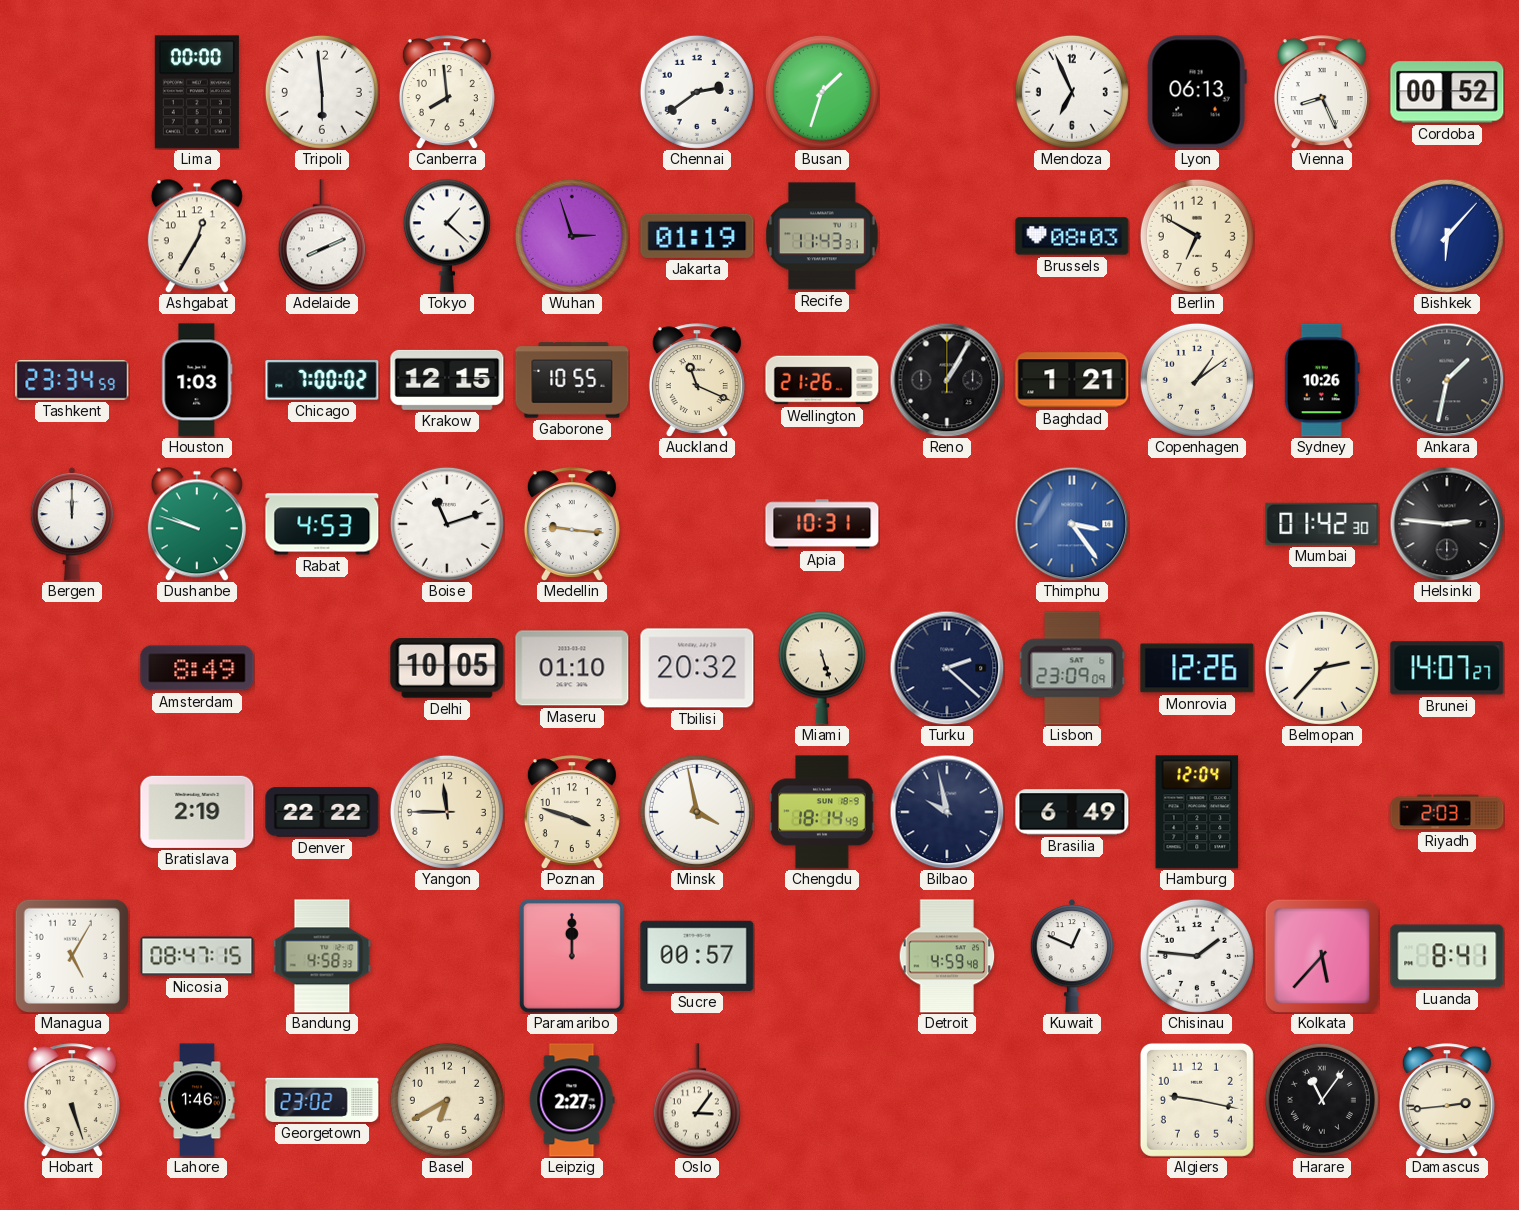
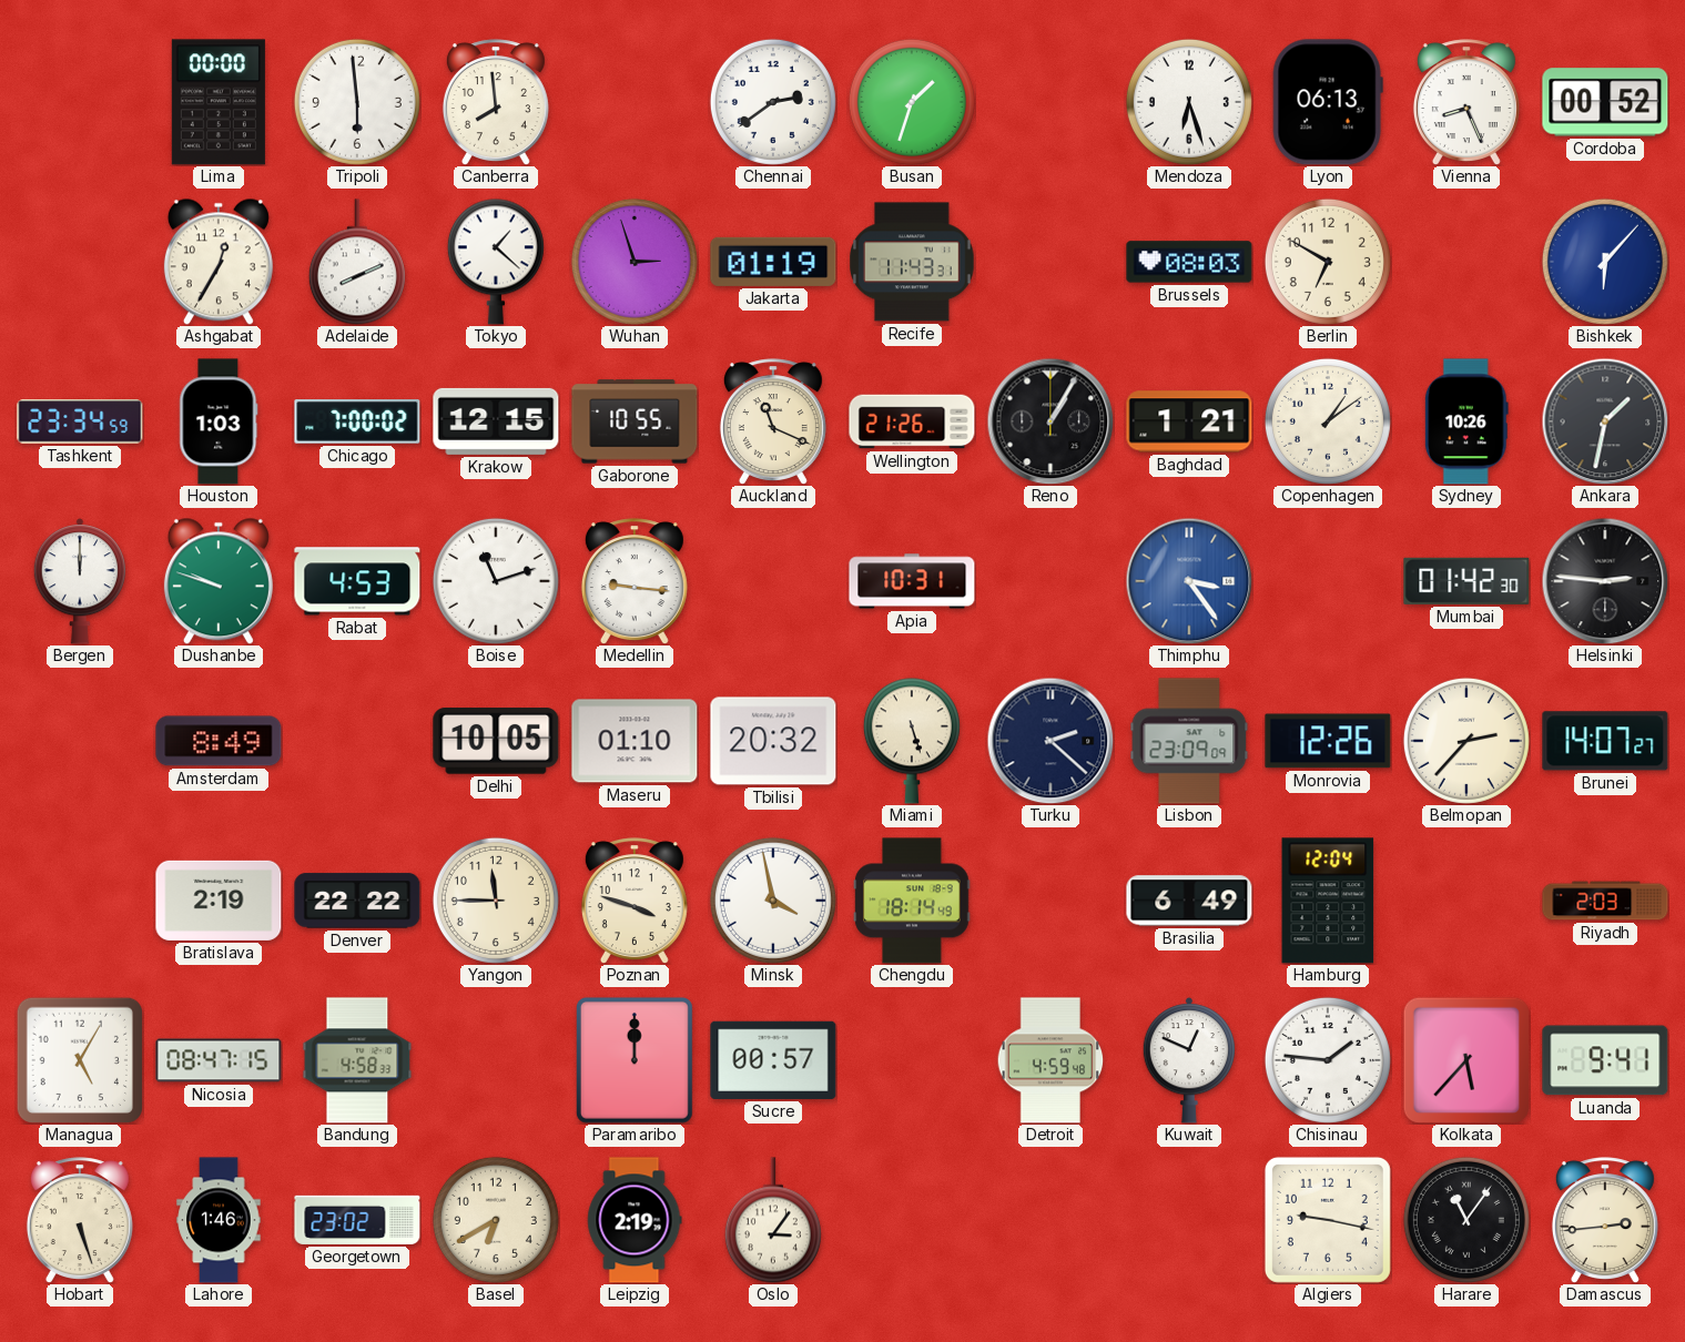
Mendoza: 6:56 -> 6:27
Bilbao: 9:58 -> none
Luanda: 8:41 -> 9:41
Leipzig: 2:27 -> 2:19
